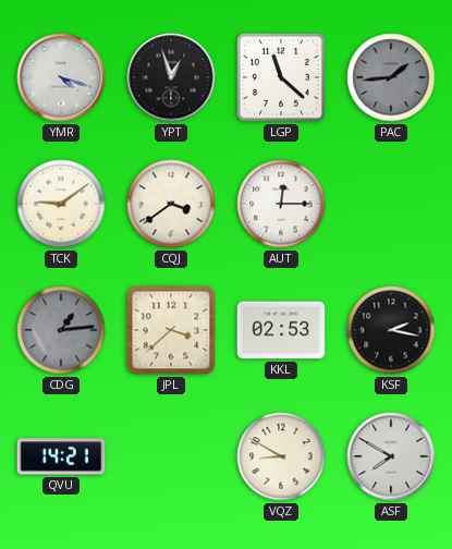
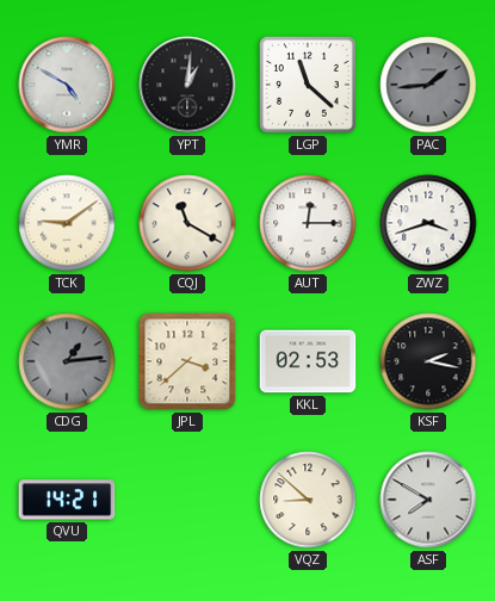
YMR: 4:18 -> 4:50
YPT: 12:57 -> 1:01
CQJ: 3:39 -> 11:20
ZWZ: none -> 3:42
VQZ: 8:50 -> 8:52
